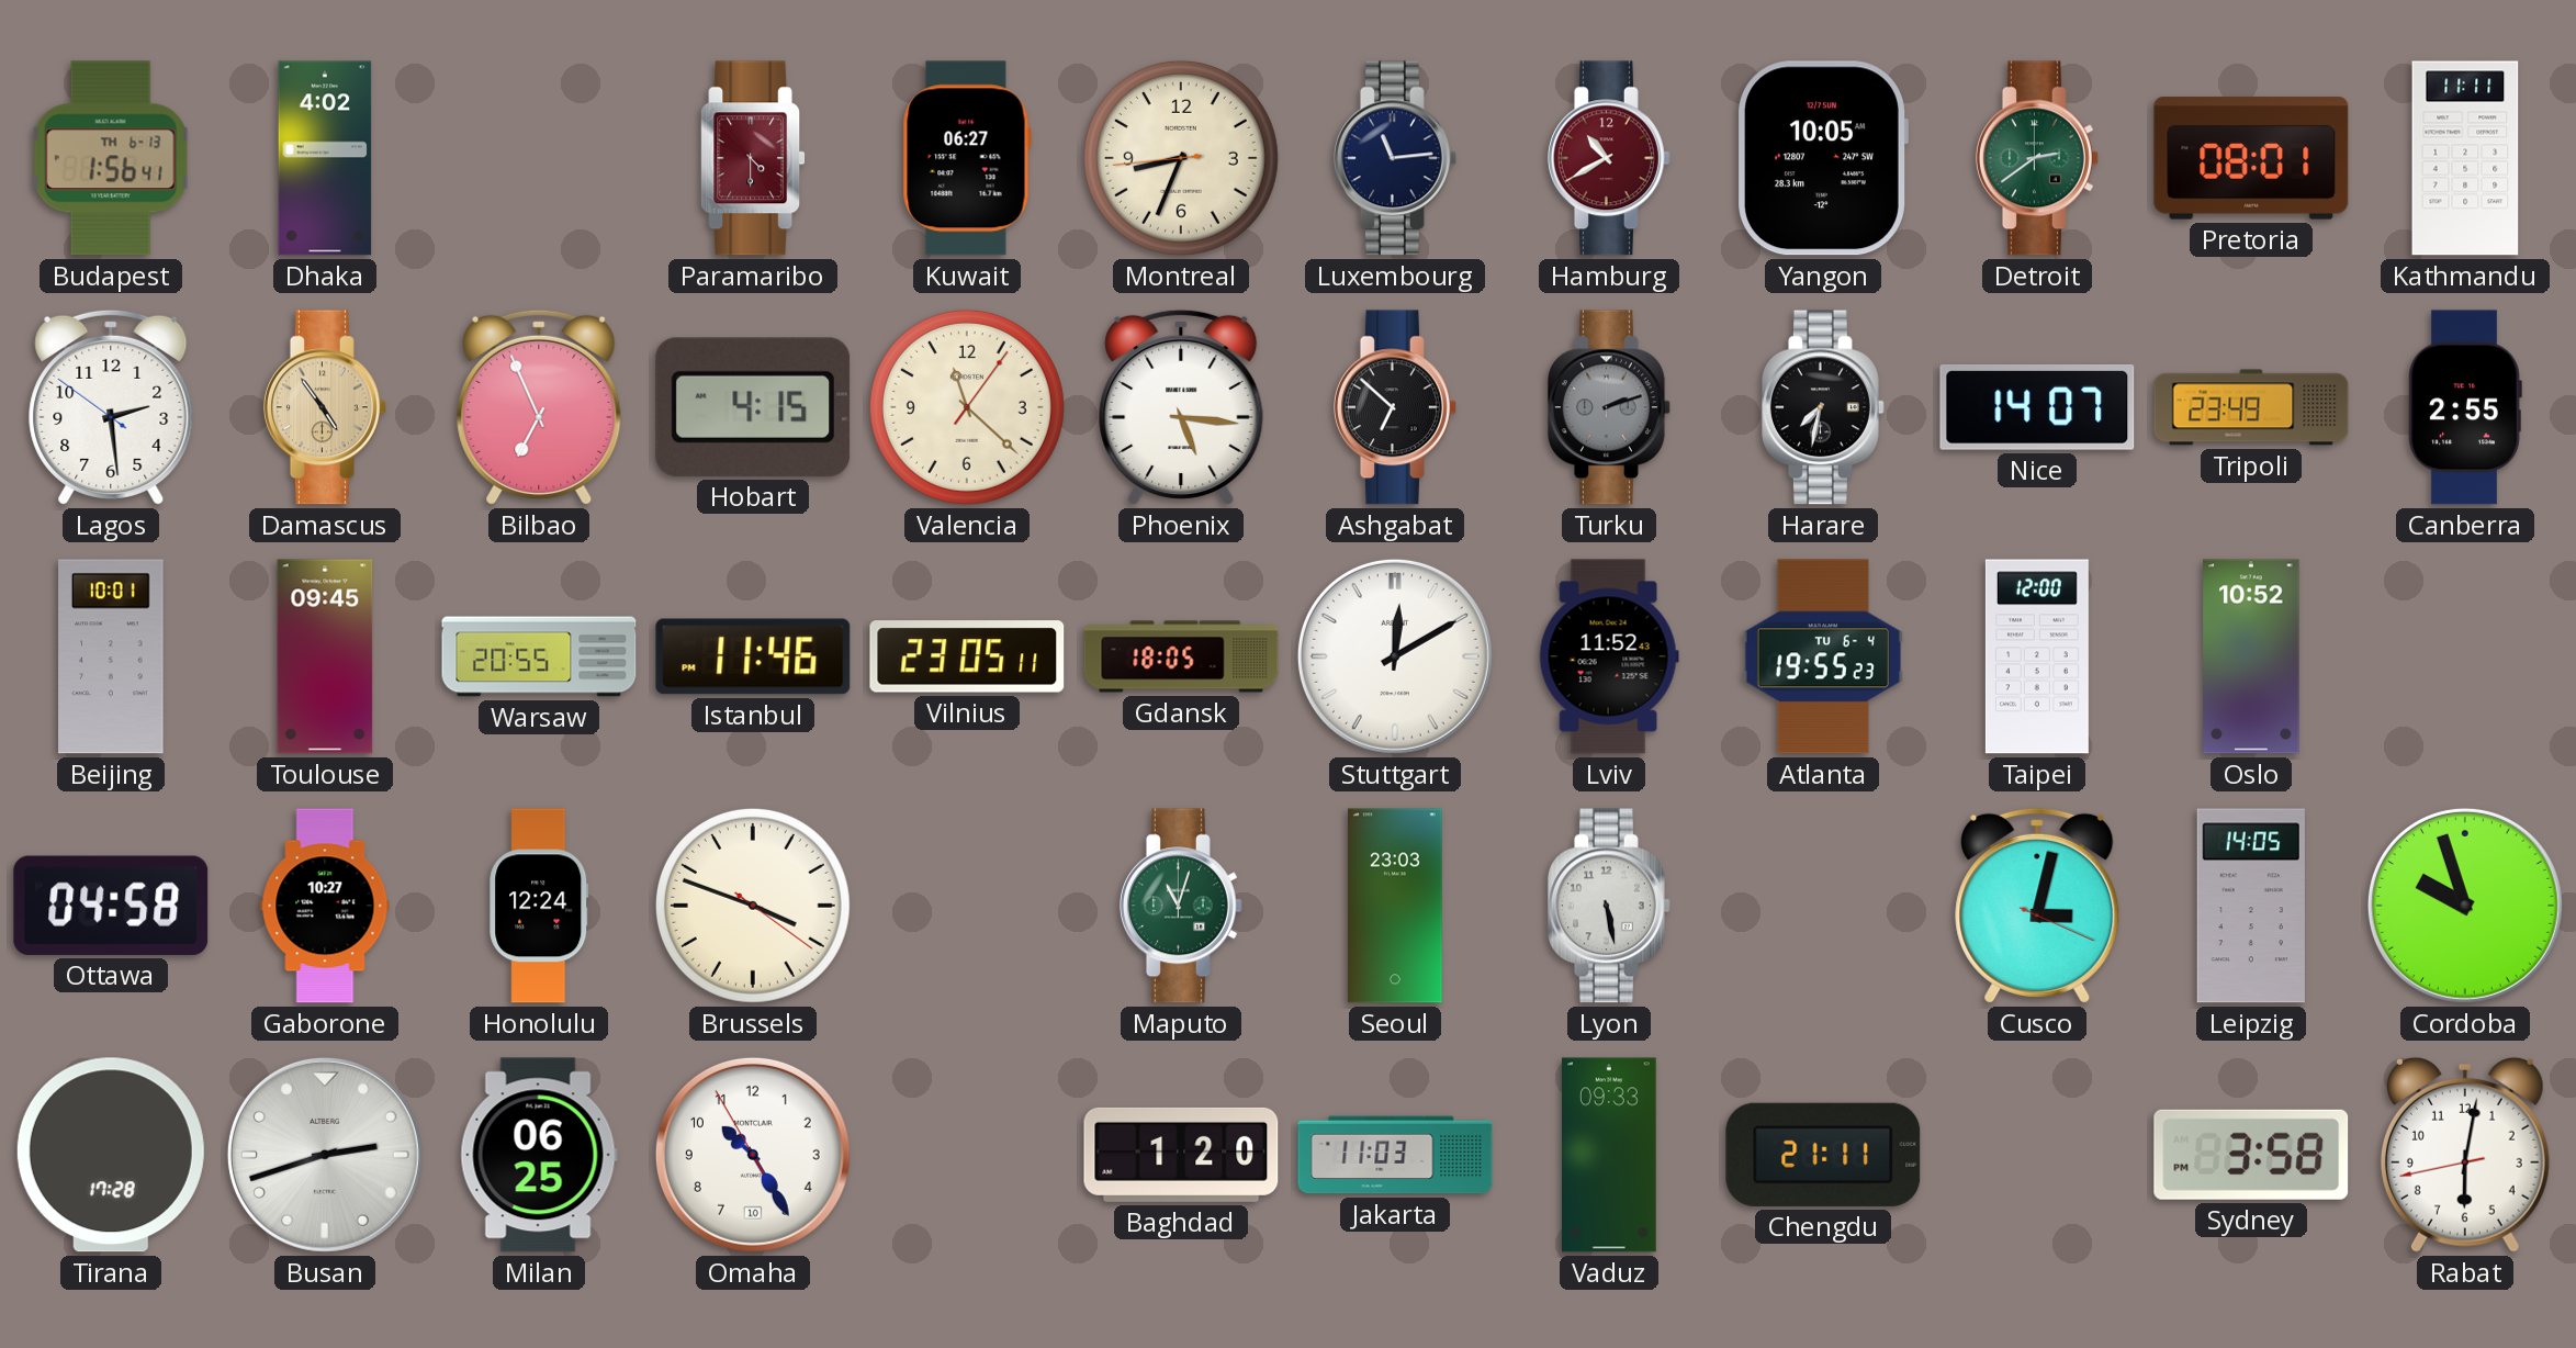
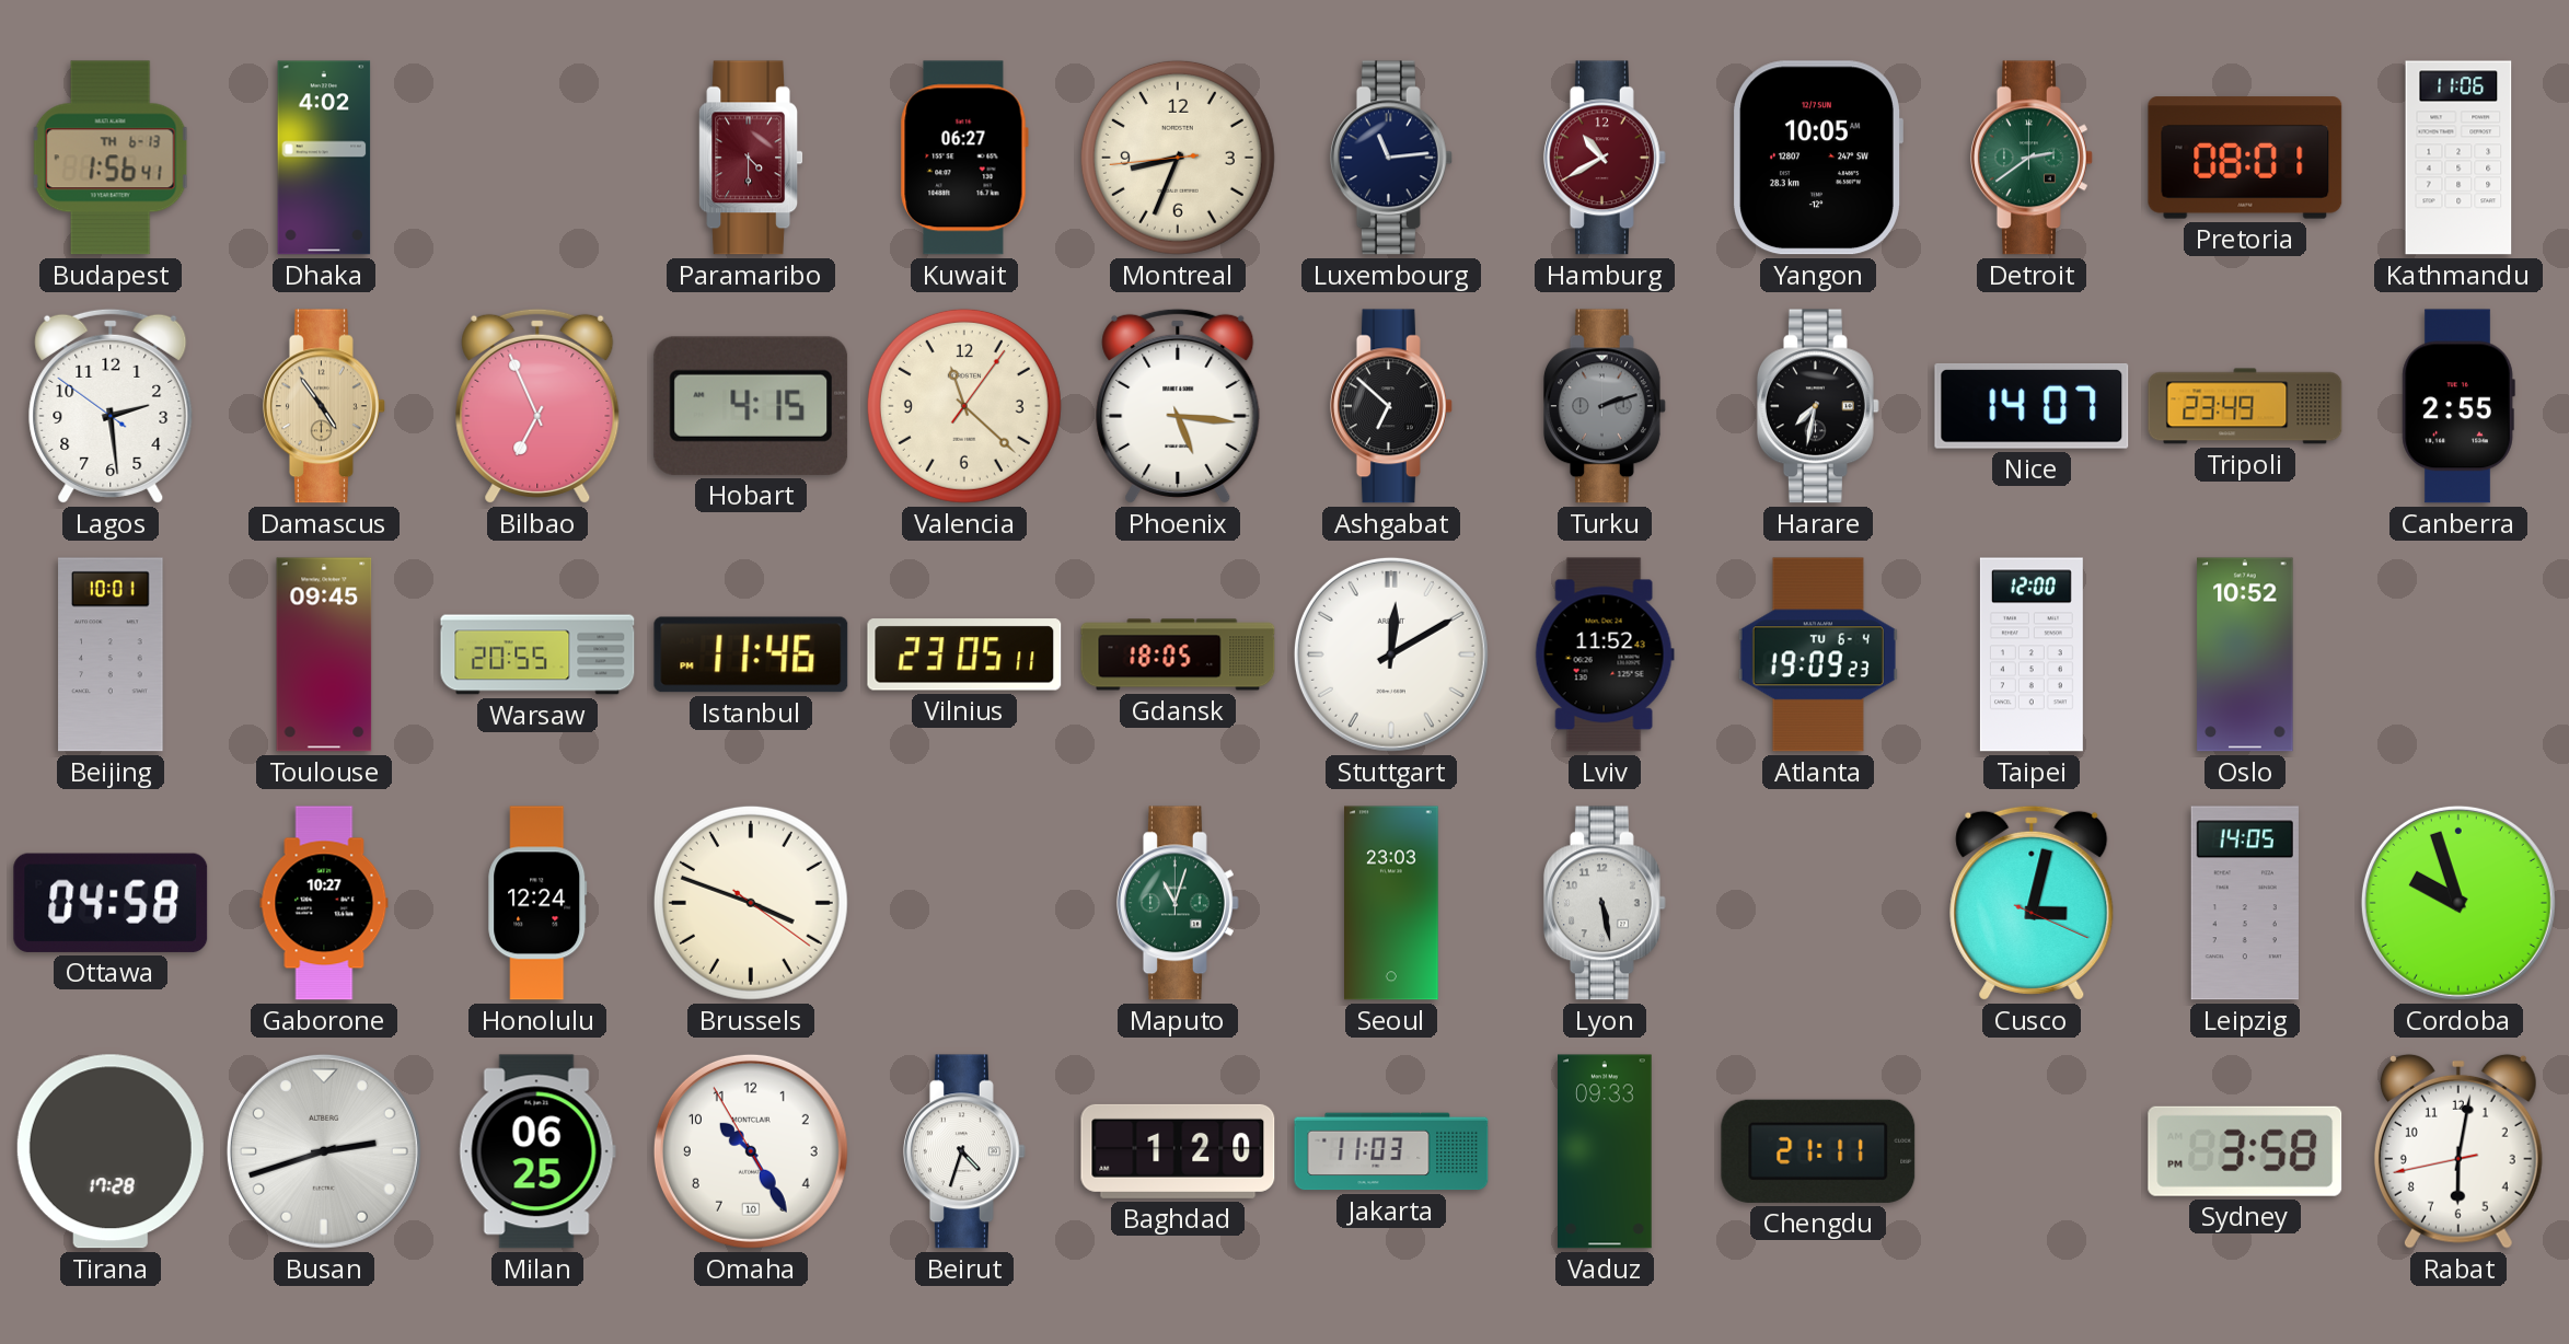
Kathmandu: 11:11 -> 11:06
Atlanta: 19:55 -> 19:09
Beirut: none -> 4:33
